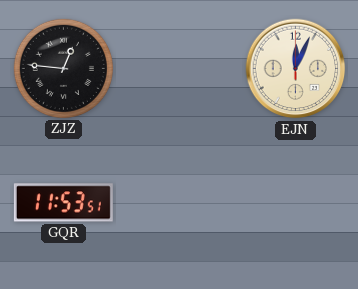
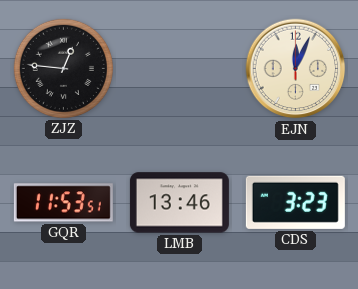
LMB: none -> 13:46
CDS: none -> 3:23
